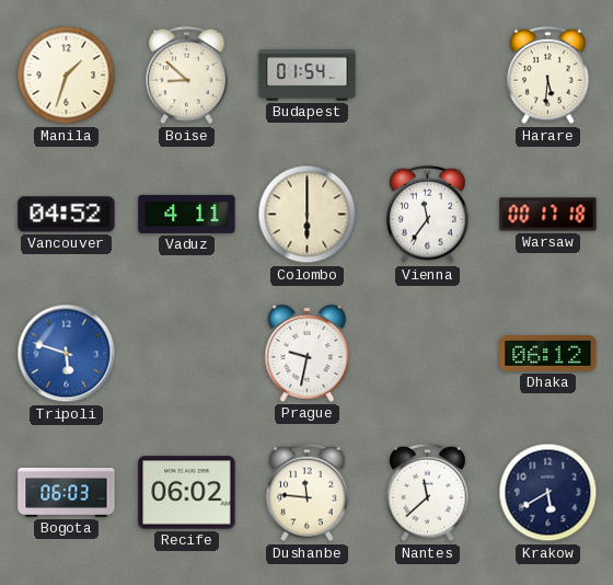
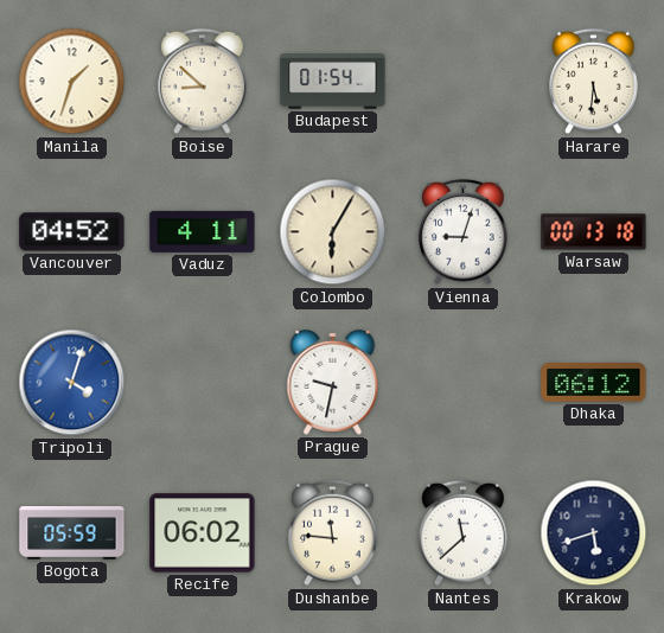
Colombo: 6:00 -> 6:05
Vienna: 11:36 -> 9:03
Warsaw: 00:17 -> 00:13
Tripoli: 5:48 -> 4:03
Bogota: 06:03 -> 05:59
Krakow: 5:40 -> 5:42
